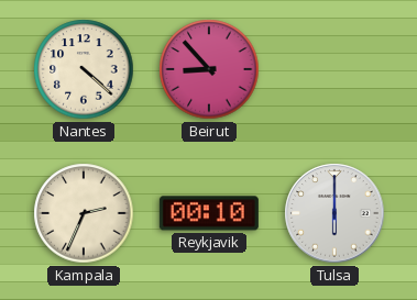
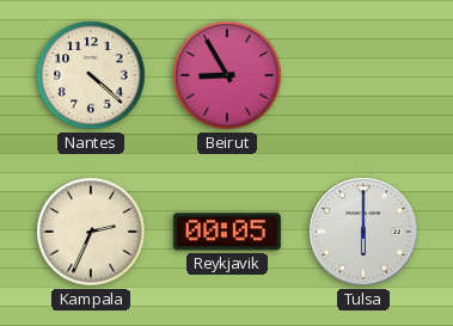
Beirut: 8:53 -> 8:55
Reykjavik: 00:10 -> 00:05
